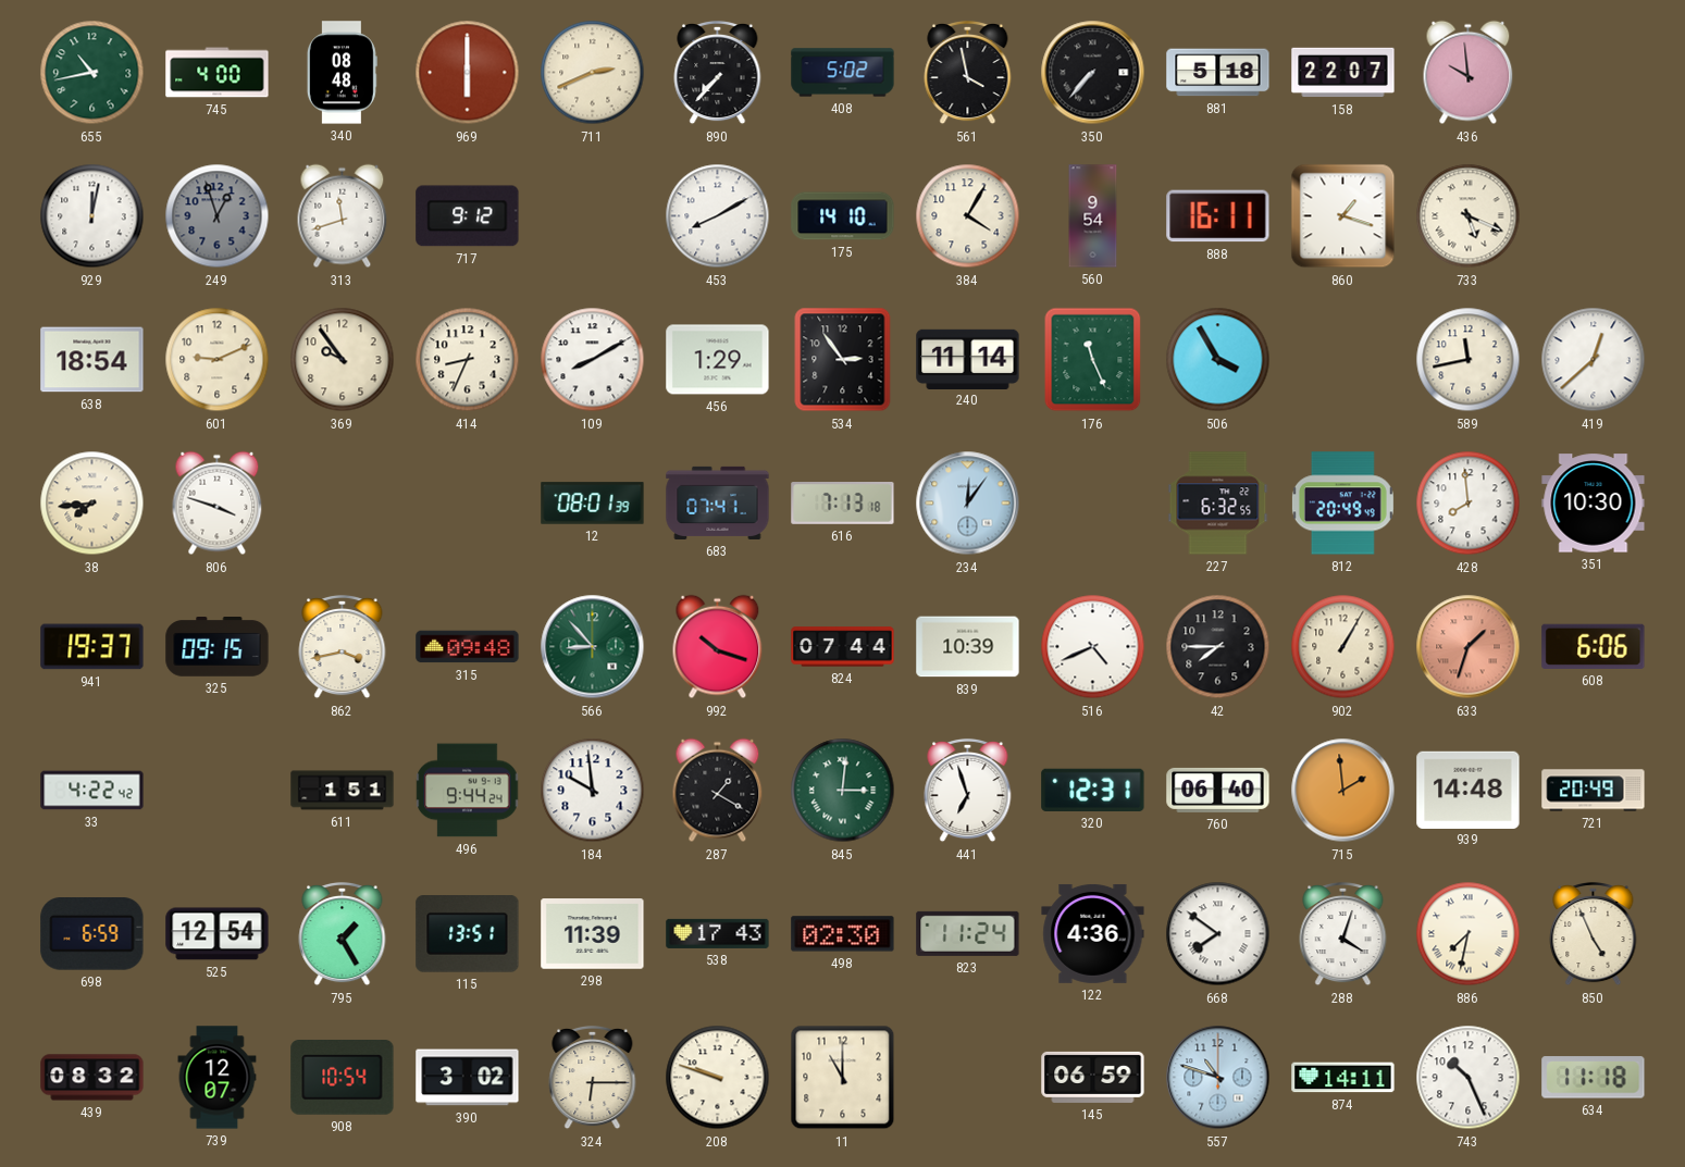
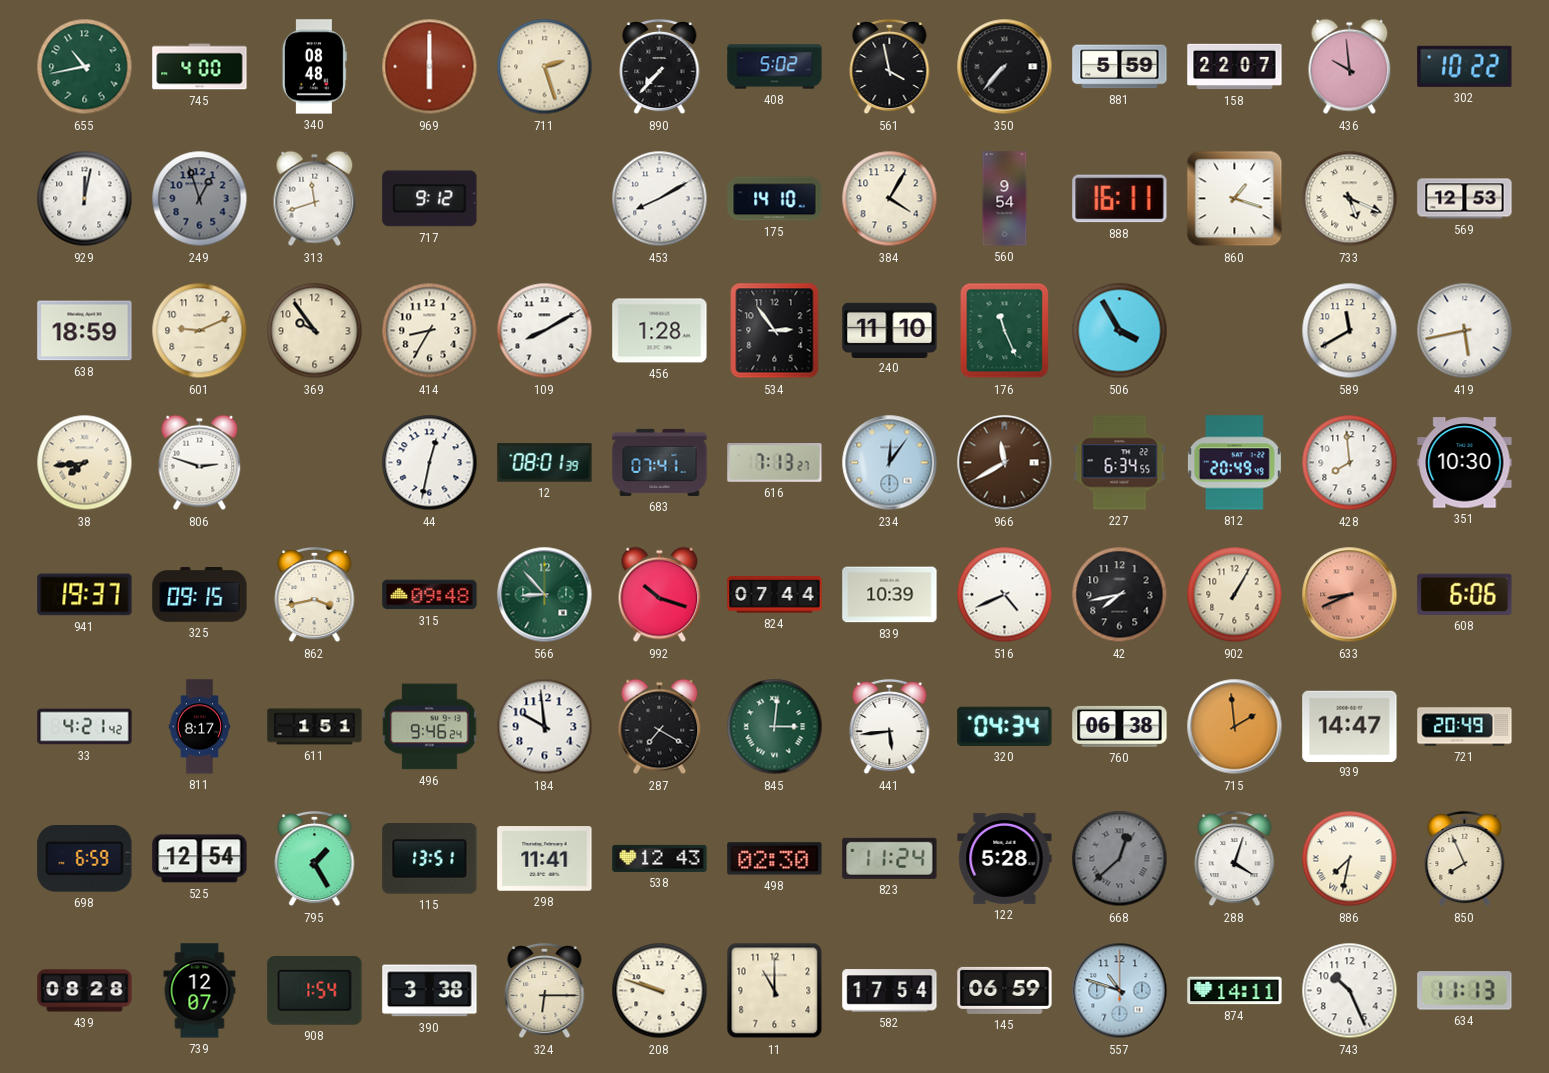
711: 2:41 -> 2:27
881: 5:18 -> 5:59
302: none -> 10:22
569: none -> 12:53
638: 18:54 -> 18:59
414: 8:34 -> 8:35
456: 1:29 -> 1:28
240: 11:14 -> 11:10
589: 11:43 -> 11:40
419: 12:38 -> 5:43
806: 3:48 -> 2:48
44: none -> 12:32
616: 7:13:18 -> 7:13:27
966: none -> 11:40
227: 6:32 -> 6:34
42: 7:45 -> 7:43
633: 1:33 -> 8:41
33: 4:22 -> 4:21
811: none -> 8:17
496: 9:44 -> 9:46
287: 1:20 -> 7:20
441: 6:57 -> 5:44
320: 12:31 -> 04:34
760: 06:40 -> 06:38
939: 14:48 -> 14:47
298: 11:39 -> 11:41
538: 17:43 -> 12:43
122: 4:36 -> 5:28
668: 7:51 -> 12:38
668 dial: white -> grey
850: 4:56 -> 7:56
439: 08:32 -> 08:28
908: 10:54 -> 1:54
390: 3:02 -> 3:38
582: none -> 17:54
634: 11:18 -> 11:13
